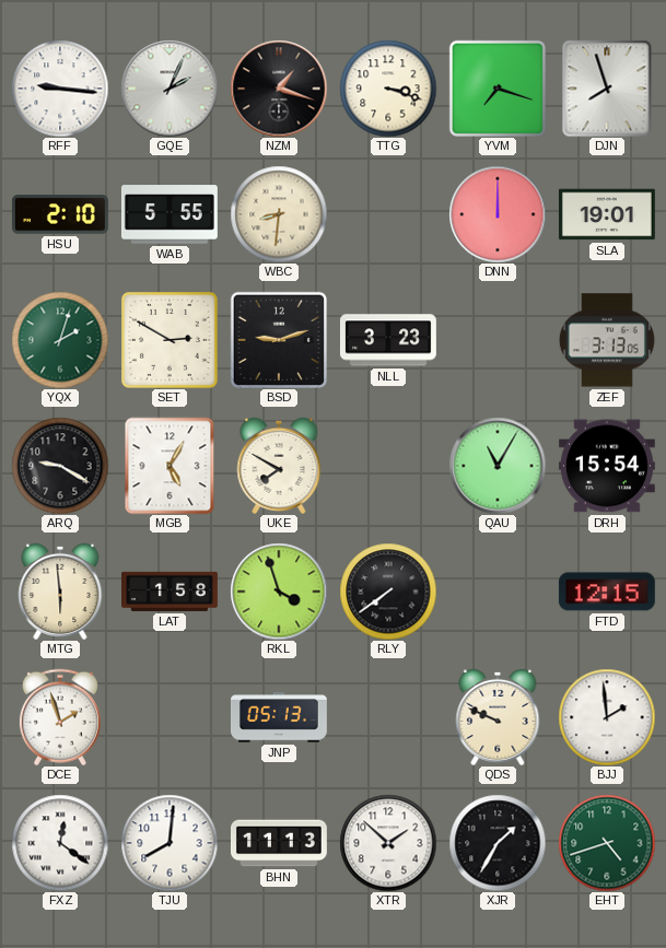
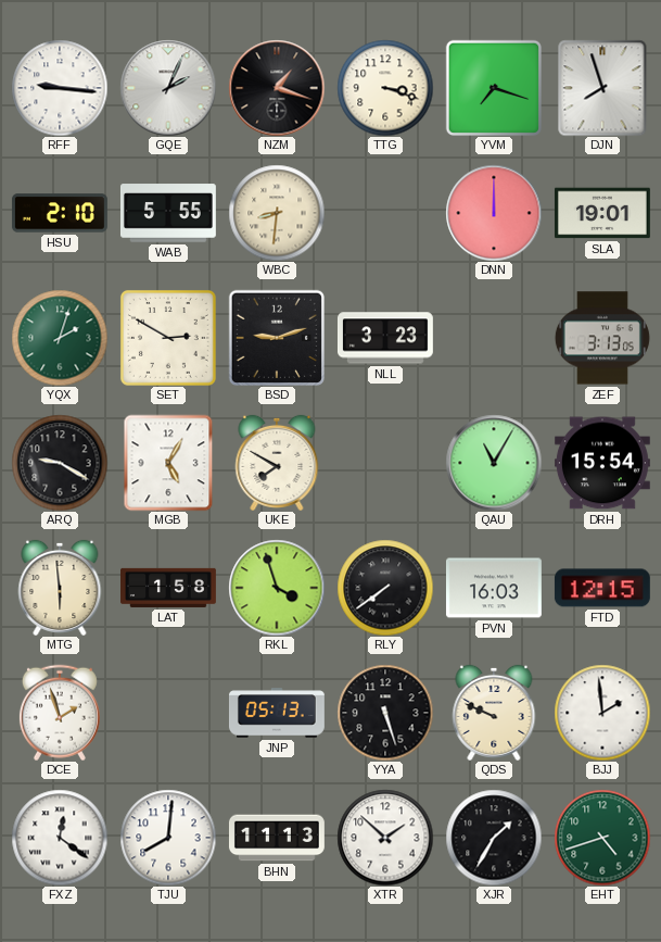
PVN: none -> 16:03
YYA: none -> 5:27
